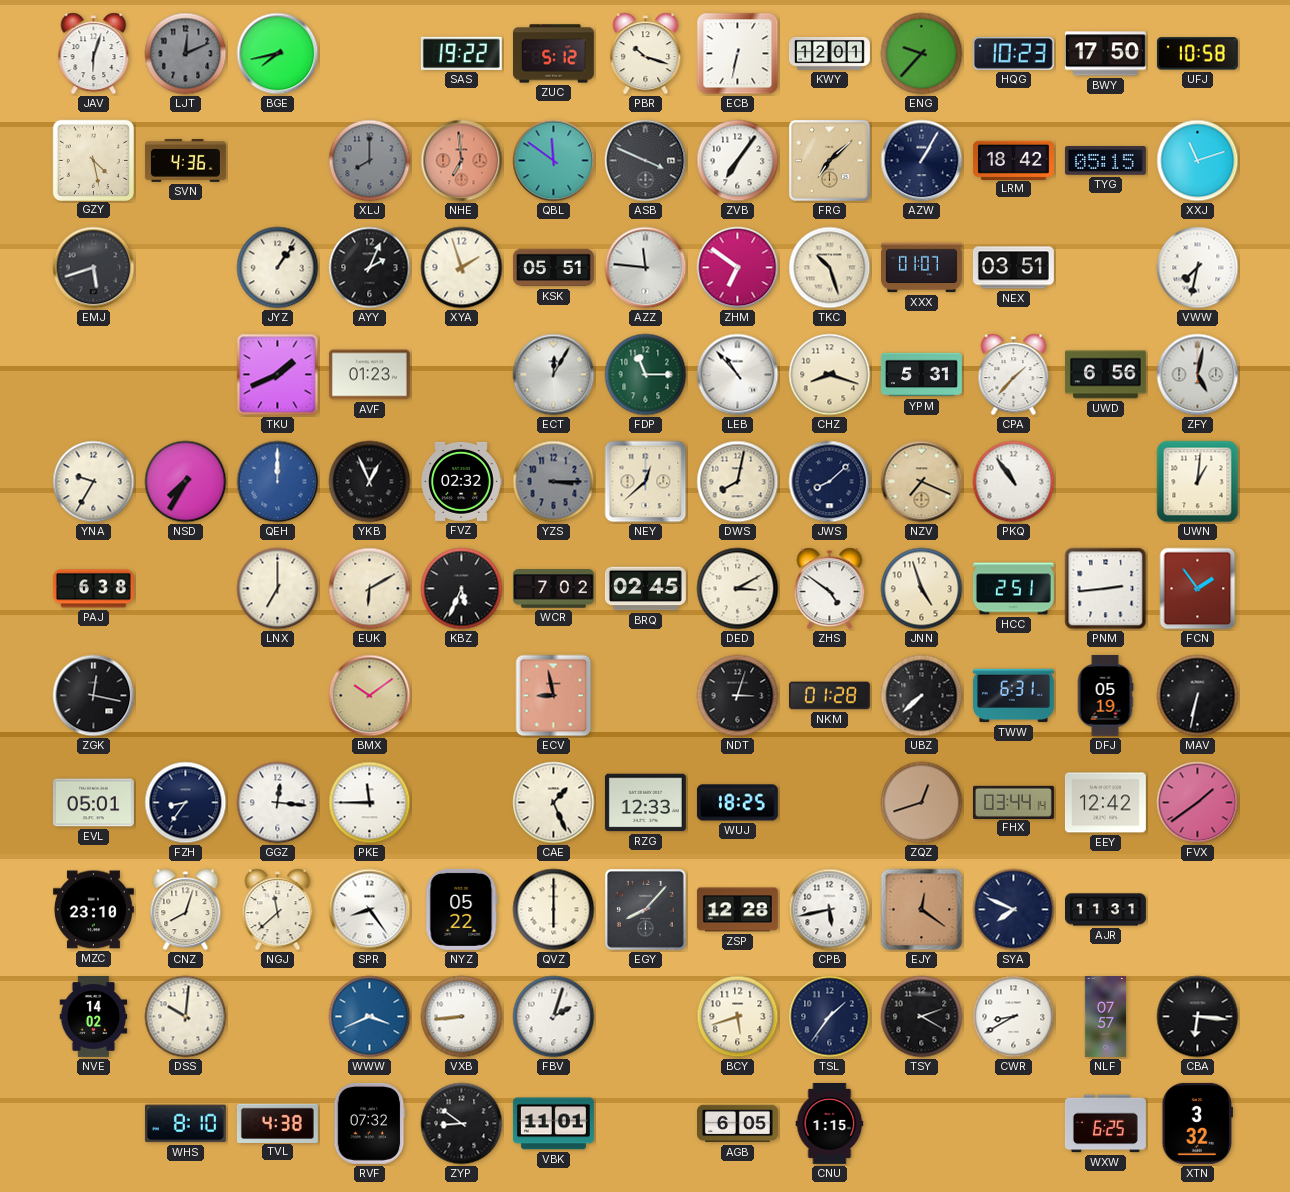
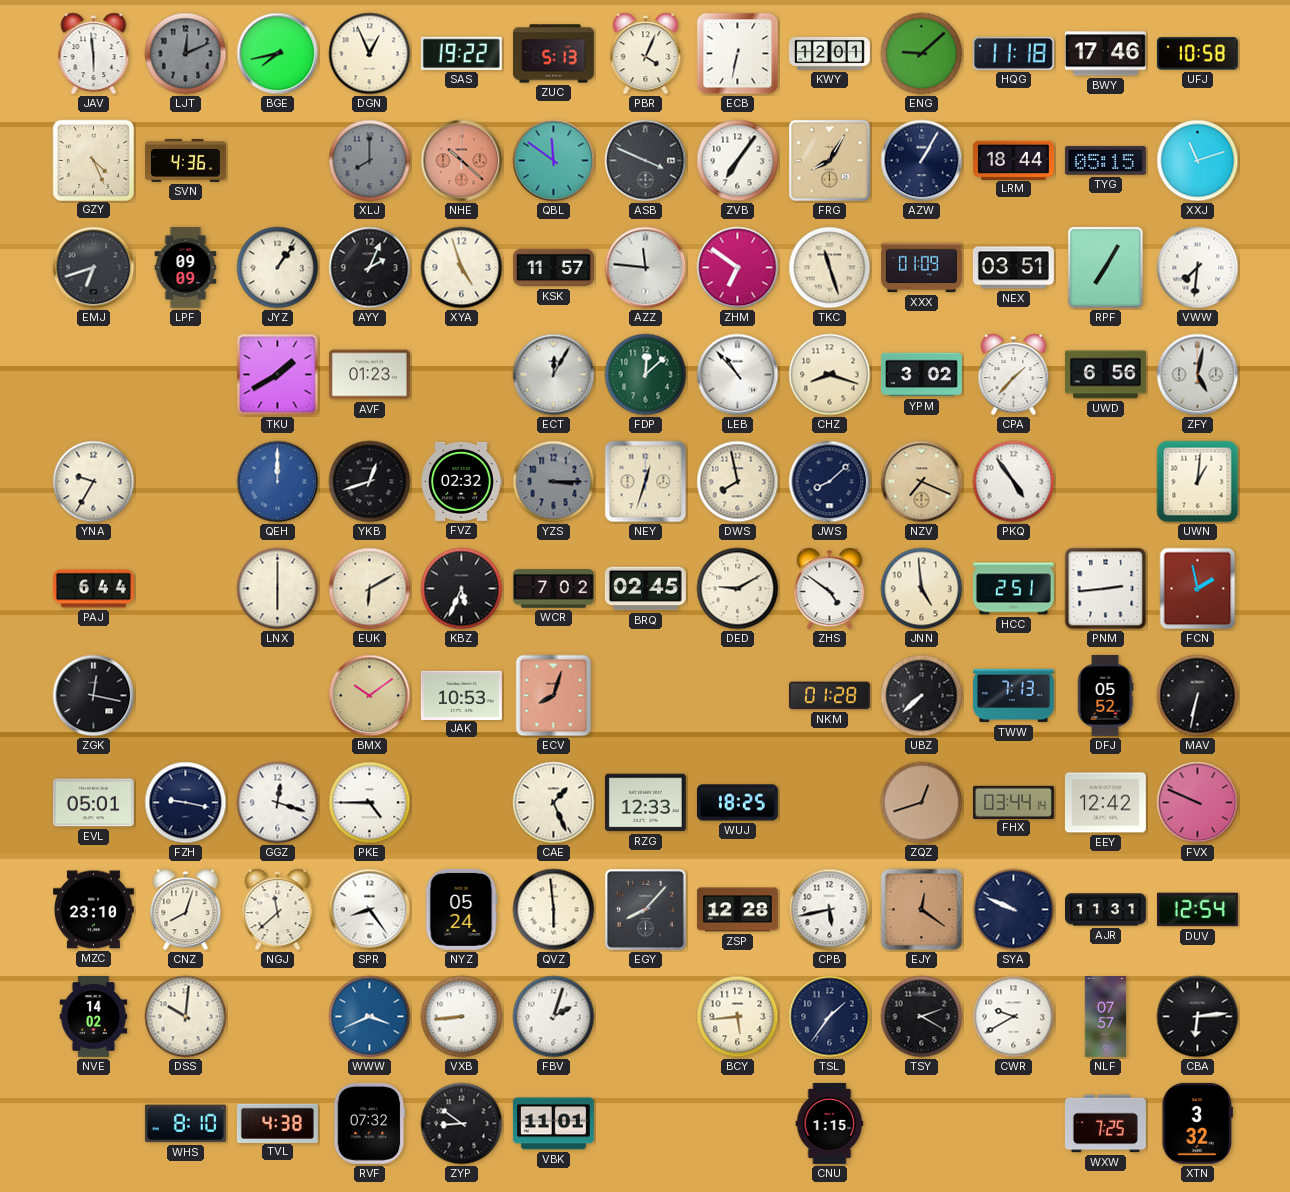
JAV: 6:03 -> 5:59
DGN: none -> 12:56
ZUC: 5:12 -> 5:13
PBR: 10:18 -> 4:04
ENG: 9:37 -> 9:08
HQG: 10:23 -> 11:18
BWY: 17:50 -> 17:46
GZY: 4:28 -> 4:26
NHE: 6:59 -> 10:22
FRG: 7:08 -> 8:05
LRM: 18:42 -> 18:44
EMJ: 5:42 -> 6:42
LPF: none -> 09:09
XYA: 1:57 -> 4:57
KSK: 05:51 -> 11:57
TKC: 10:27 -> 11:27
XXX: 01:07 -> 01:09
RPF: none -> 7:05
VWW: 7:32 -> 7:31
TKU: 1:41 -> 1:40
FDP: 11:15 -> 12:08
YPM: 5:31 -> 3:02
NSD: 7:35 -> none
YKB: 12:56 -> 12:42
NEY: 12:38 -> 12:33
DWS: 8:02 -> 7:58
PKQ: 10:54 -> 4:54
PAJ: 6:38 -> 6:44
LNX: 7:00 -> 6:00
DED: 3:10 -> 9:10
JNN: 4:57 -> 4:59
FCN: 1:54 -> 1:58
JAK: none -> 10:53
ECV: 8:58 -> 8:03
NDT: 3:03 -> none
TWW: 6:31 -> 7:13
DFJ: 05:19 -> 05:52
FZH: 8:36 -> 9:17
GGZ: 12:16 -> 12:18
PKE: 11:45 -> 4:45
FVX: 1:39 -> 9:49
NYZ: 05:22 -> 05:24
QVZ: 6:00 -> 5:59
SYA: 7:49 -> 9:49
DUV: none -> 12:54
BCY: 5:42 -> 5:44
CWR: 8:40 -> 9:40
CBA: 6:16 -> 6:14
AGB: 6:05 -> none
WXW: 6:25 -> 7:25
